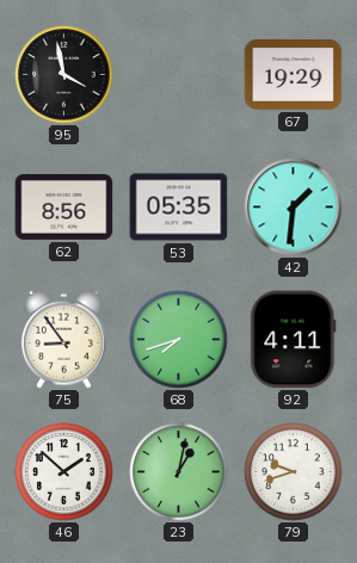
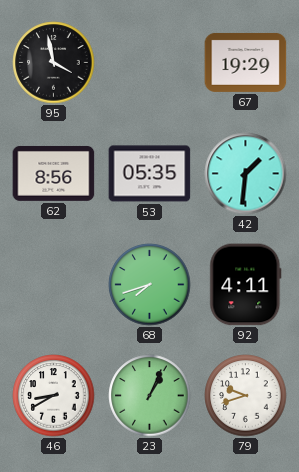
75: 8:54 -> none
46: 1:52 -> 8:40
23: 1:02 -> 1:04
